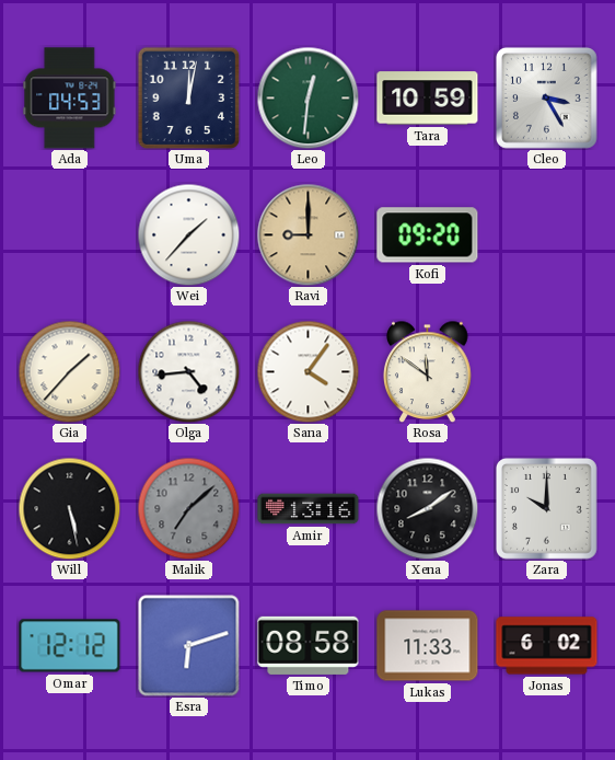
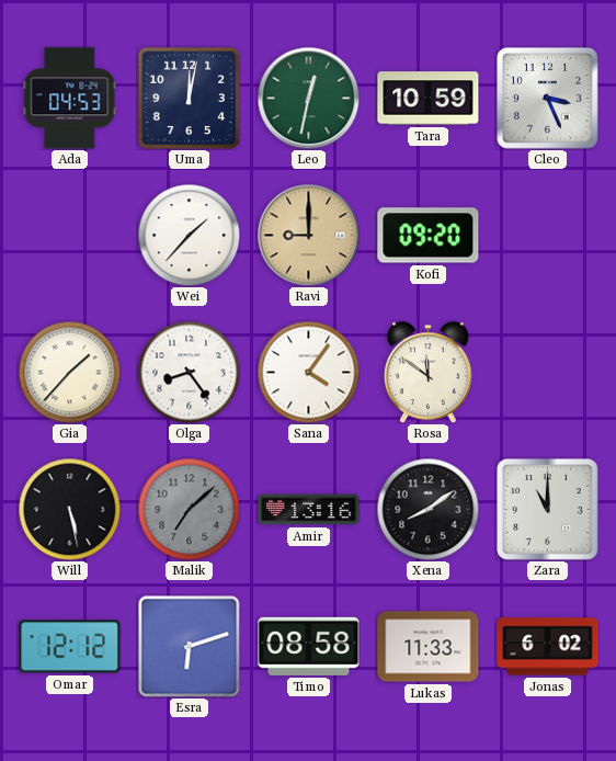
Leo: 12:31 -> 12:32
Cleo: 3:25 -> 3:26
Olga: 4:44 -> 8:24
Zara: 10:00 -> 11:00
